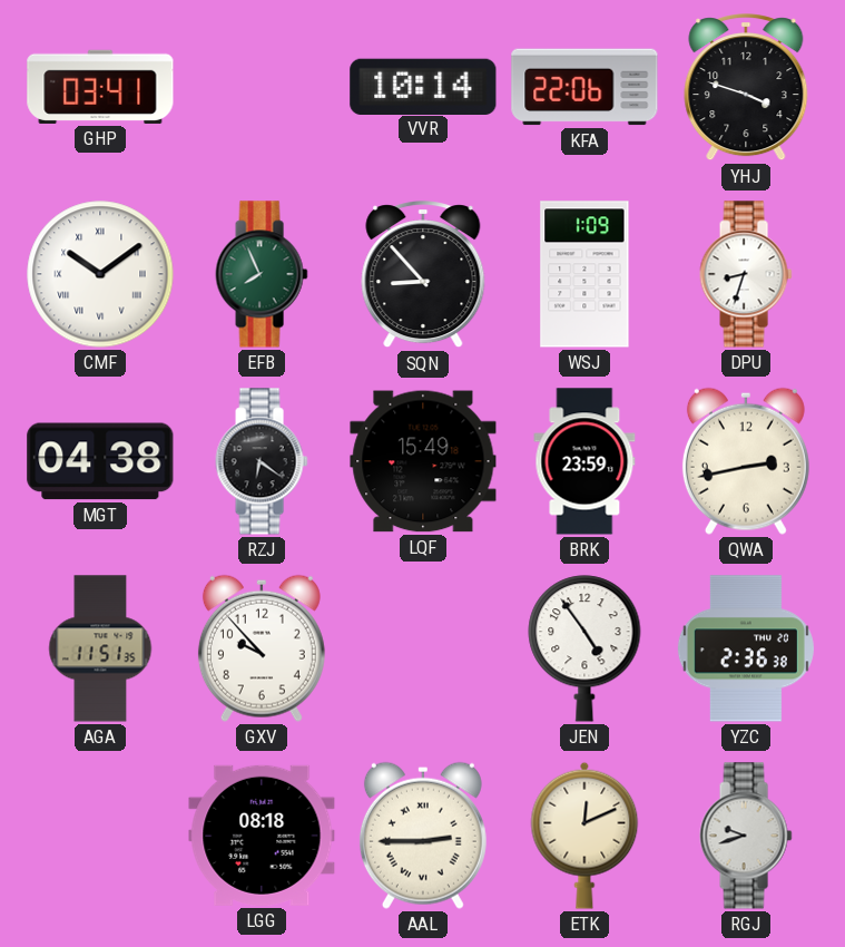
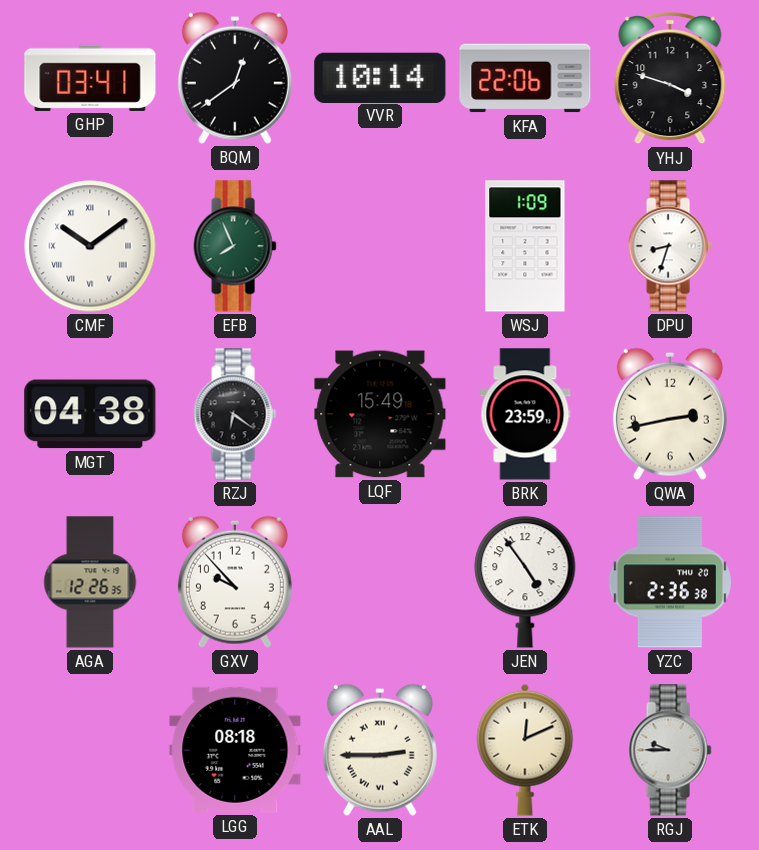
BQM: none -> 12:39
SQN: 8:53 -> none
AGA: 11:51 -> 12:26
RGJ: 9:42 -> 9:45
